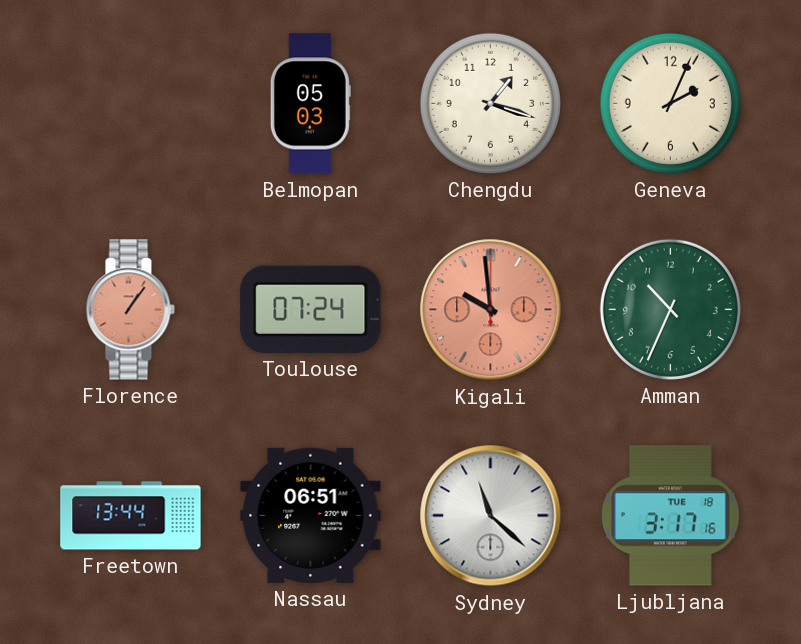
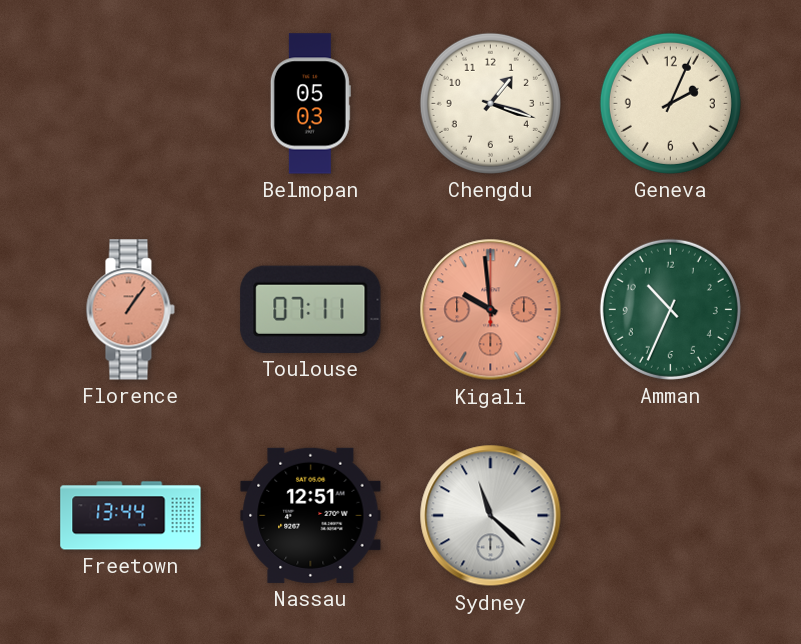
Toulouse: 07:24 -> 07:11
Nassau: 06:51 -> 12:51
Ljubljana: 3:17 -> none
